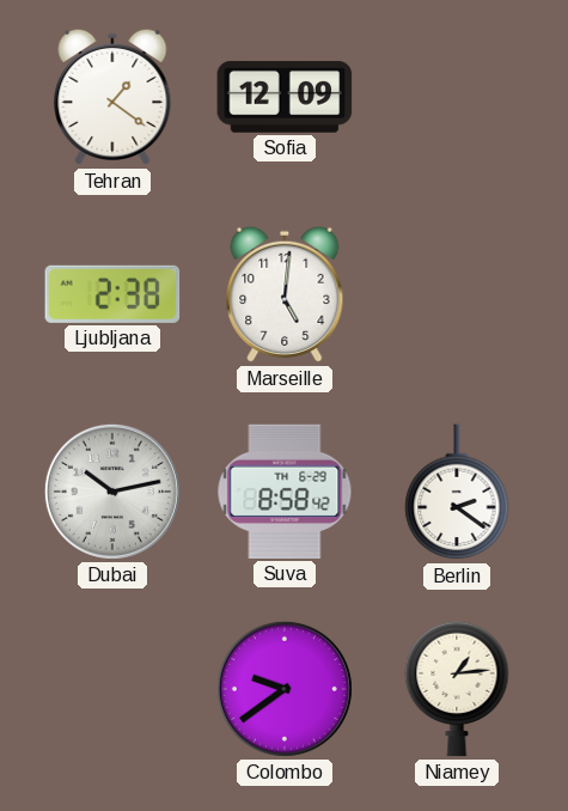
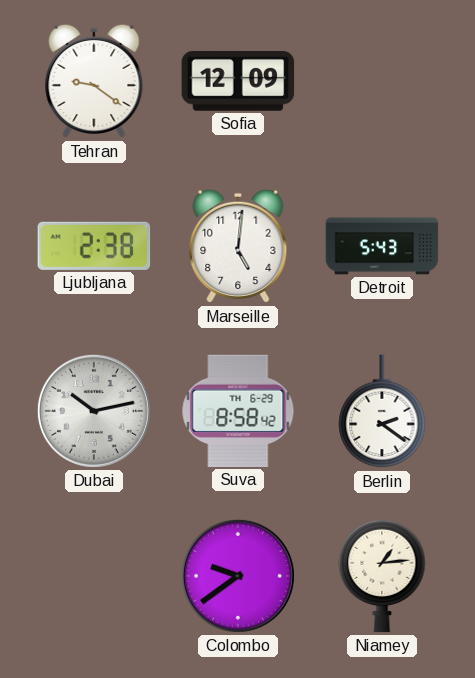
Tehran: 1:21 -> 9:21
Detroit: none -> 5:43
